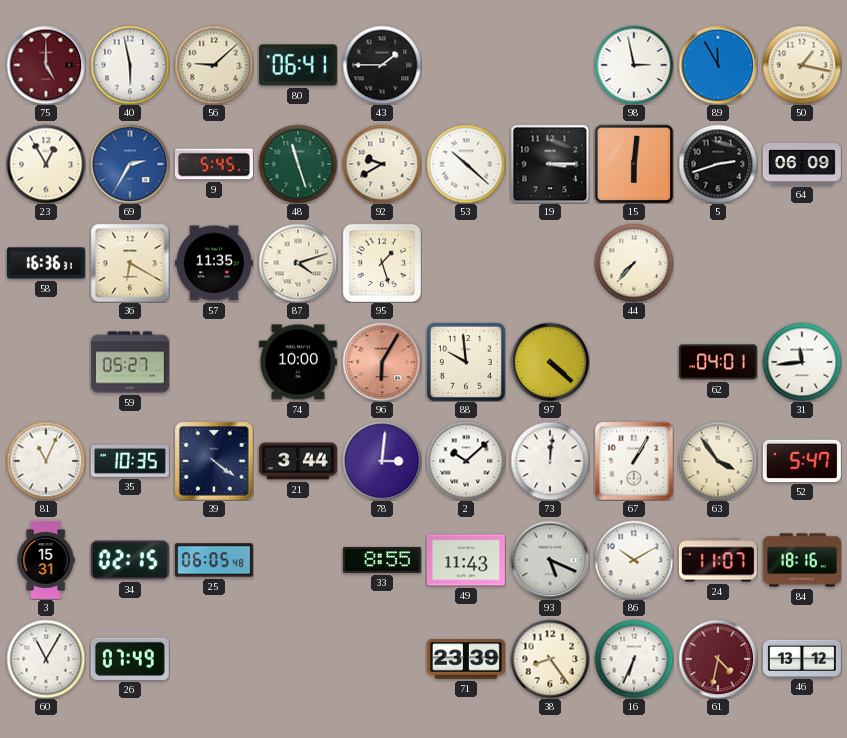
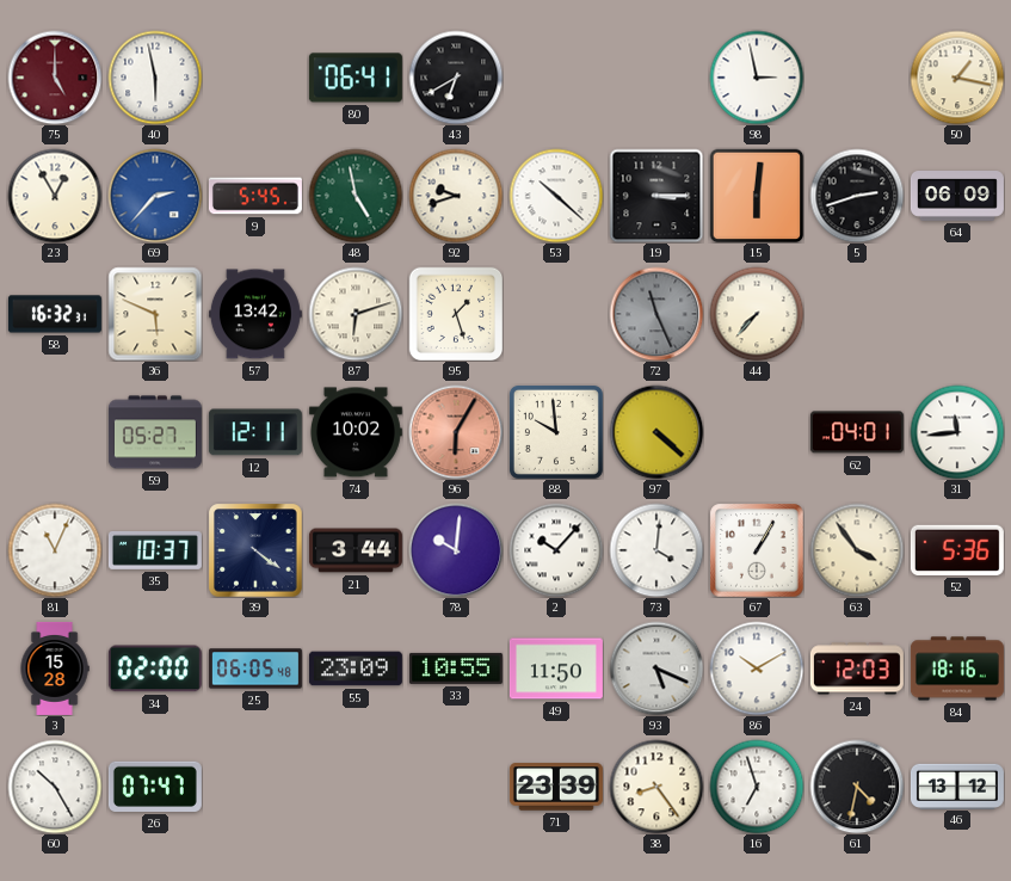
56: 9:08 -> none
43: 1:45 -> 6:40
89: 11:55 -> none
69: 2:35 -> 2:37
48: 11:27 -> 4:58
92: 9:40 -> 9:42
58: 16:36 -> 16:32
36: 6:20 -> 5:49
57: 11:35 -> 13:42
87: 4:12 -> 6:12
72: none -> 11:26
12: none -> 12:11
74: 10:00 -> 10:02
35: 10:35 -> 10:37
78: 3:01 -> 10:01
2: 10:08 -> 10:07
73: 12:01 -> 4:01
52: 5:47 -> 5:36
3: 15:31 -> 15:28
34: 02:15 -> 02:00
55: none -> 23:09
33: 8:55 -> 10:55
49: 11:43 -> 11:50
24: 11:07 -> 12:03
60: 11:05 -> 10:25
26: 07:49 -> 07:47
16: 6:34 -> 6:57
61 dial: burgundy -> black
